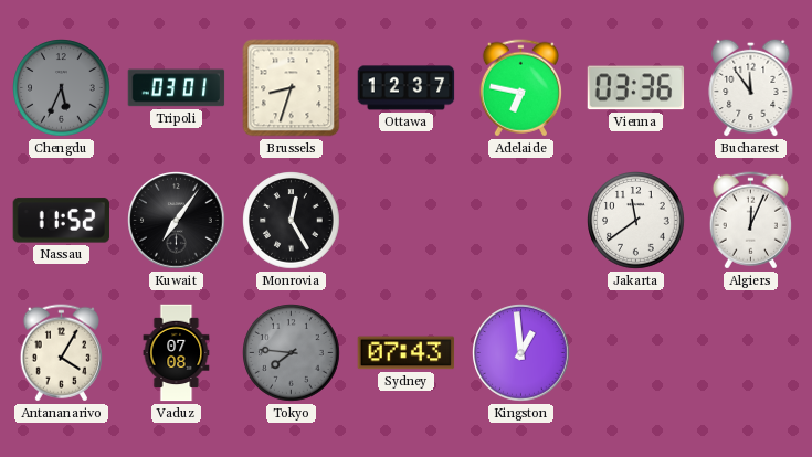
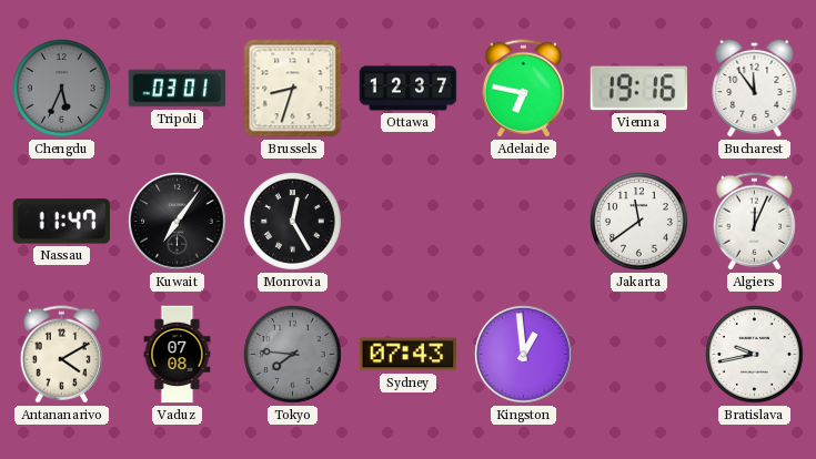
Vienna: 03:36 -> 19:16
Nassau: 11:52 -> 11:47
Antananarivo: 4:05 -> 4:10
Bratislava: none -> 9:43
